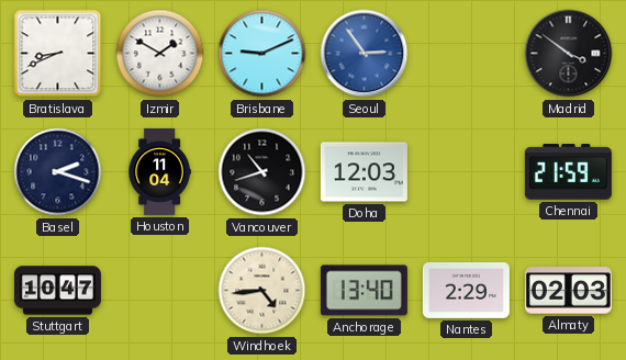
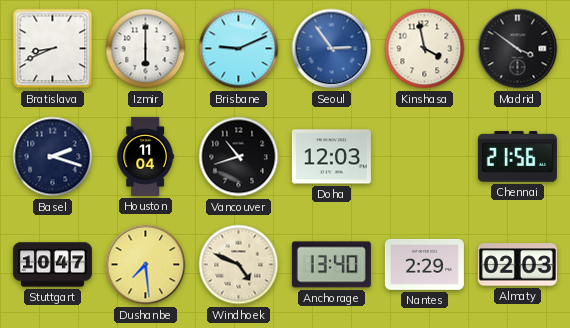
Izmir: 1:50 -> 6:00
Kinshasa: none -> 3:58
Chennai: 21:59 -> 21:56
Dushanbe: none -> 7:29
Windhoek: 4:44 -> 4:49
